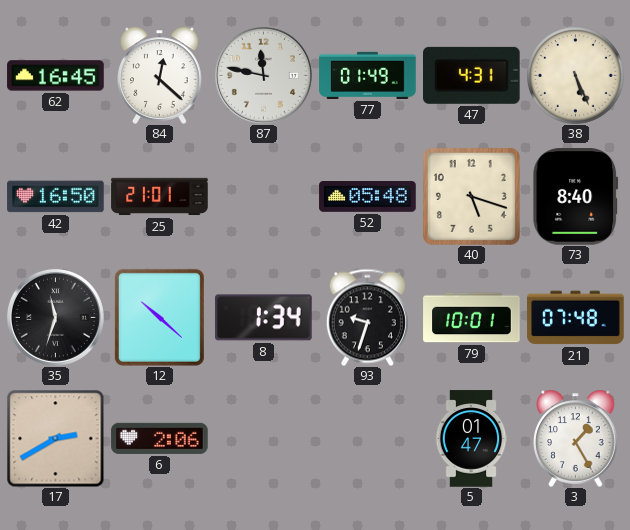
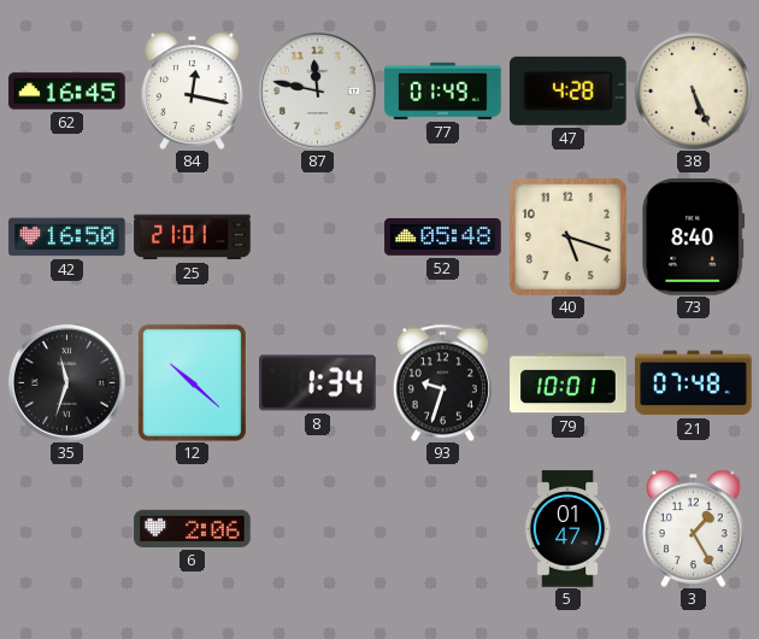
84: 12:22 -> 12:17
47: 4:31 -> 4:28
17: 2:40 -> none
